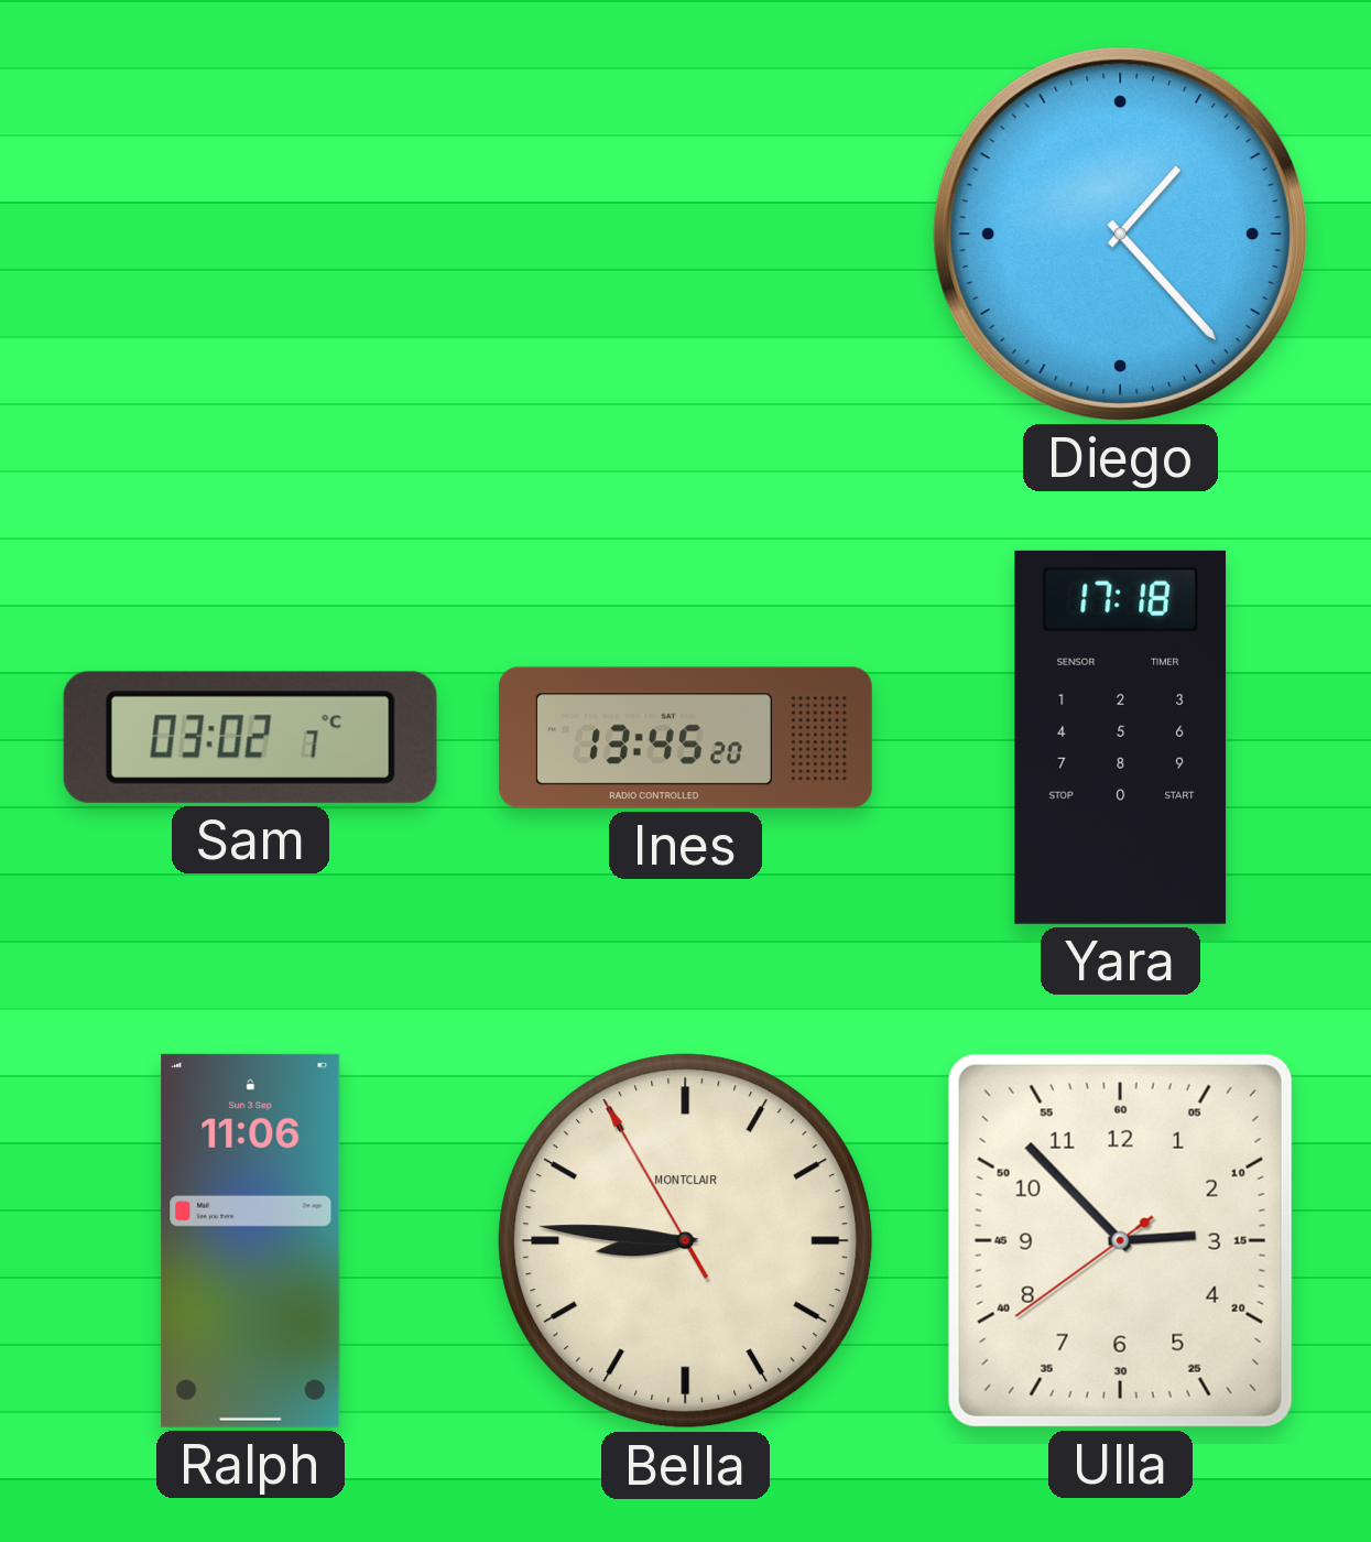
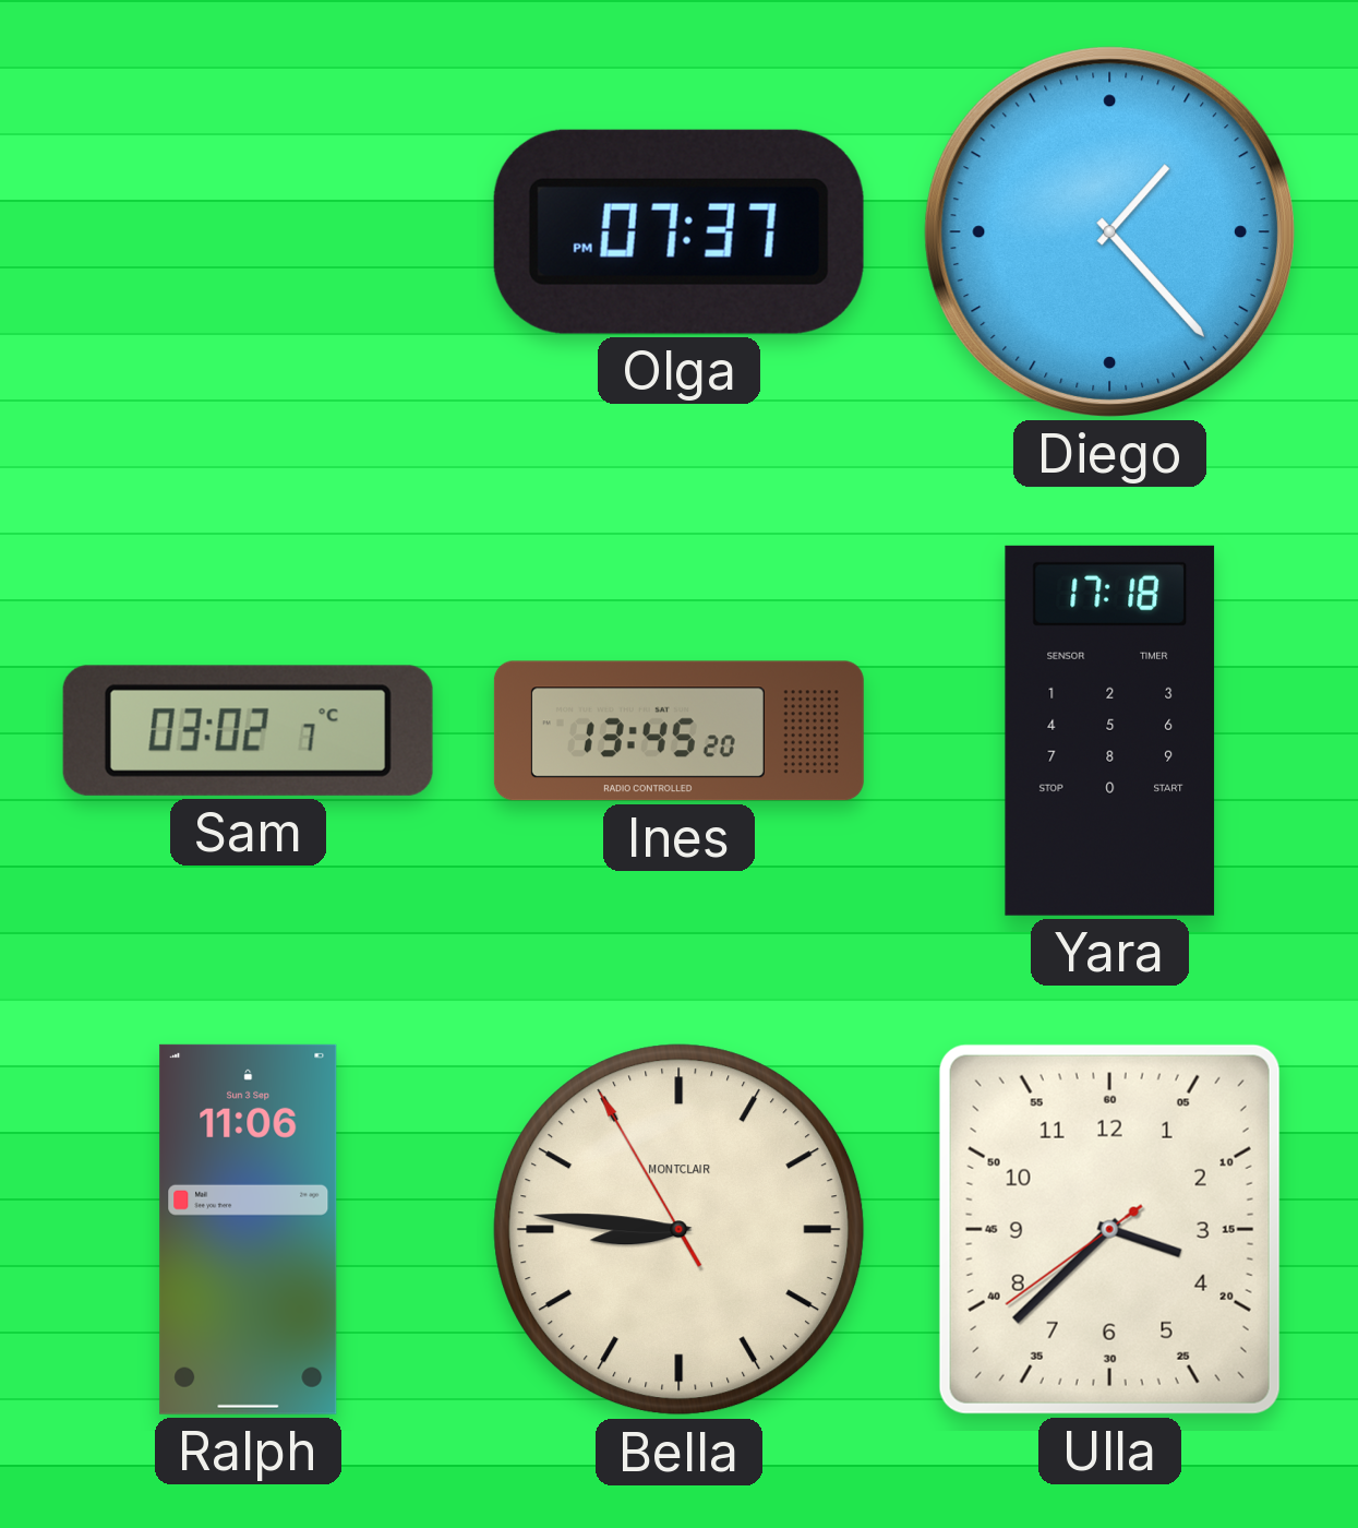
Olga: none -> 07:37
Ulla: 2:52 -> 3:37
